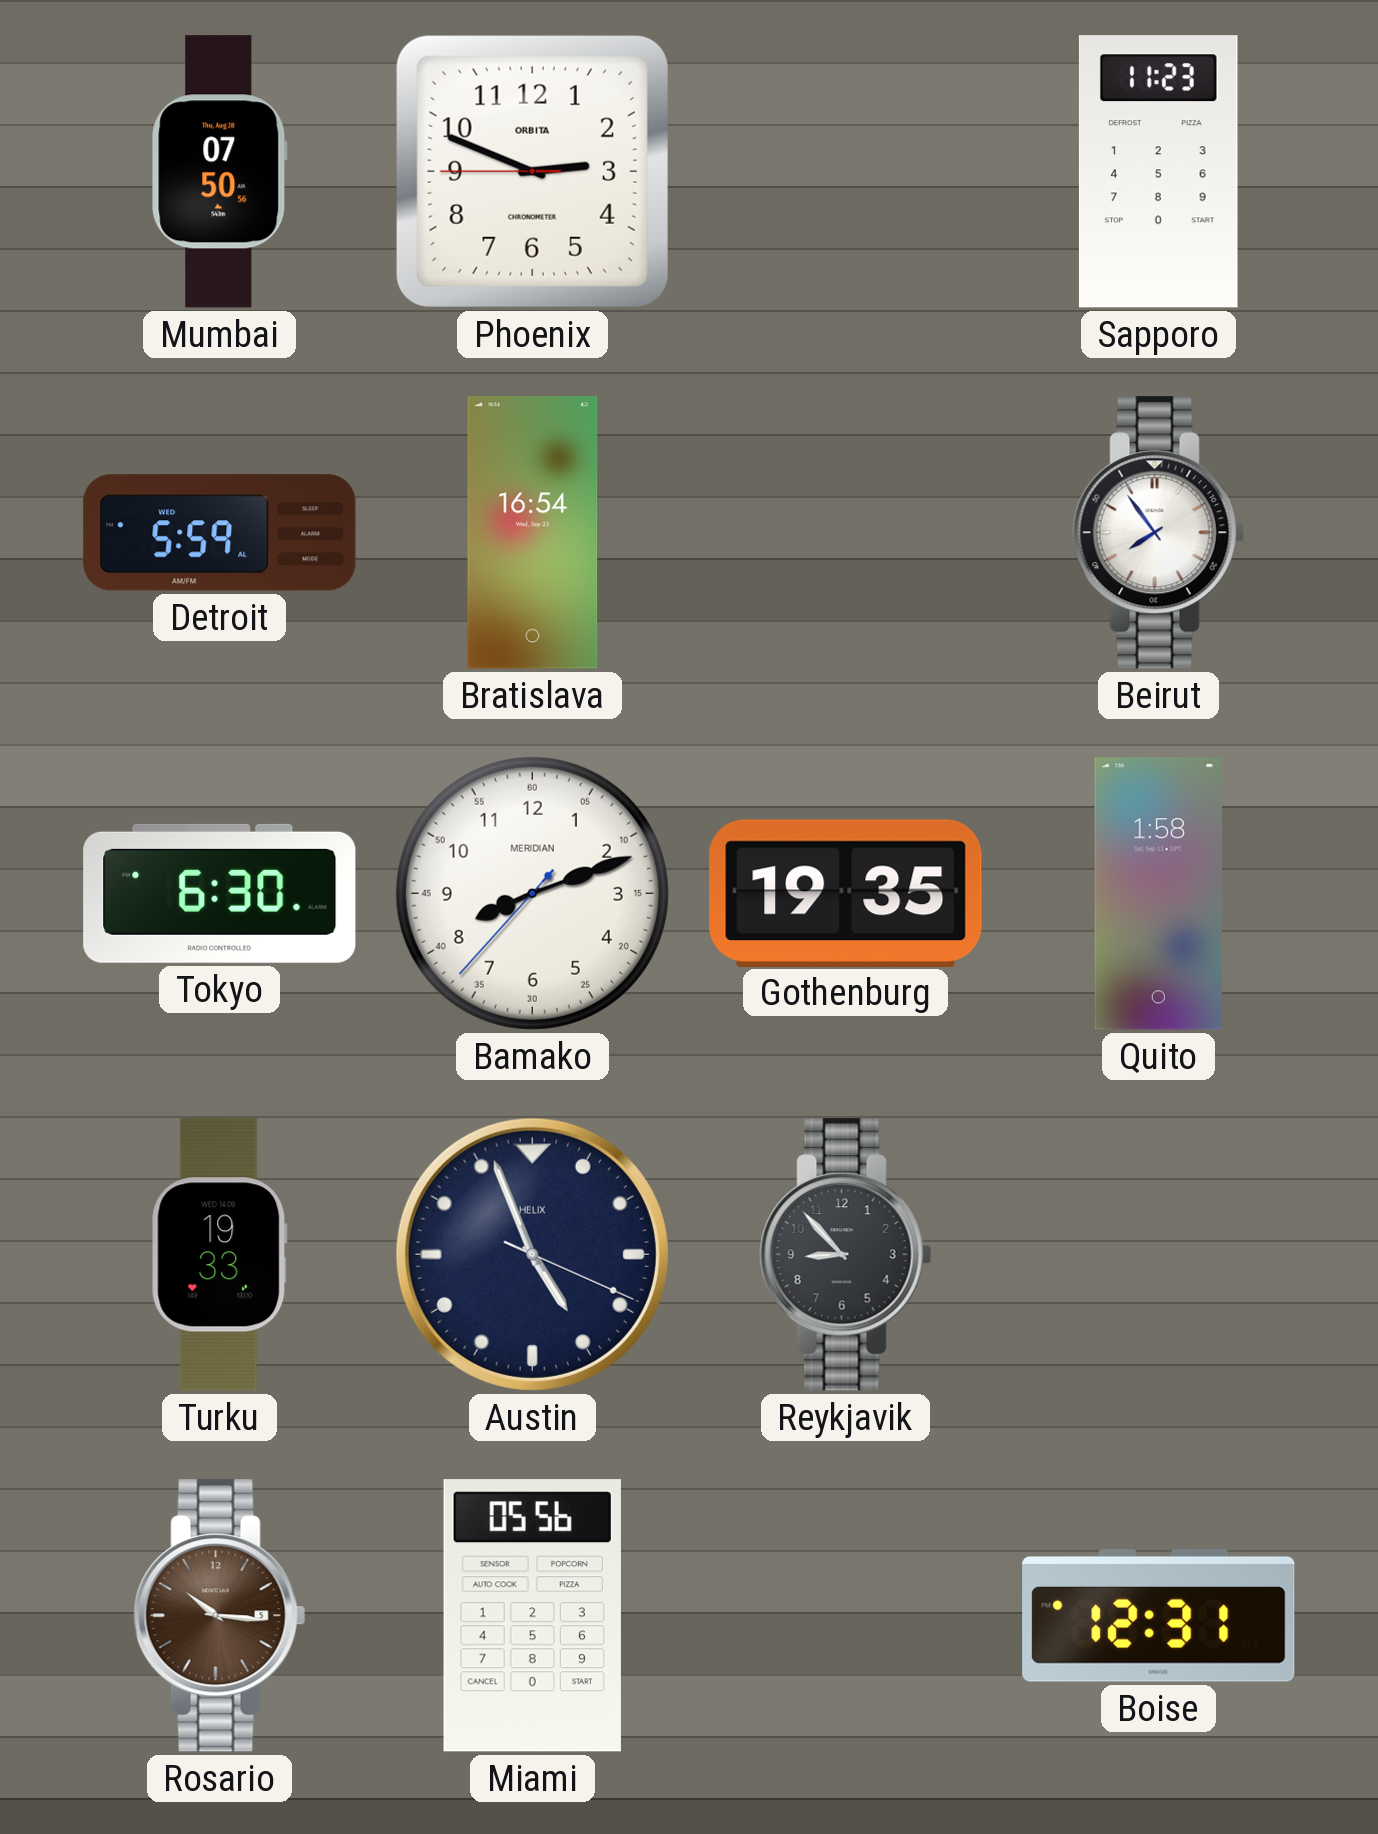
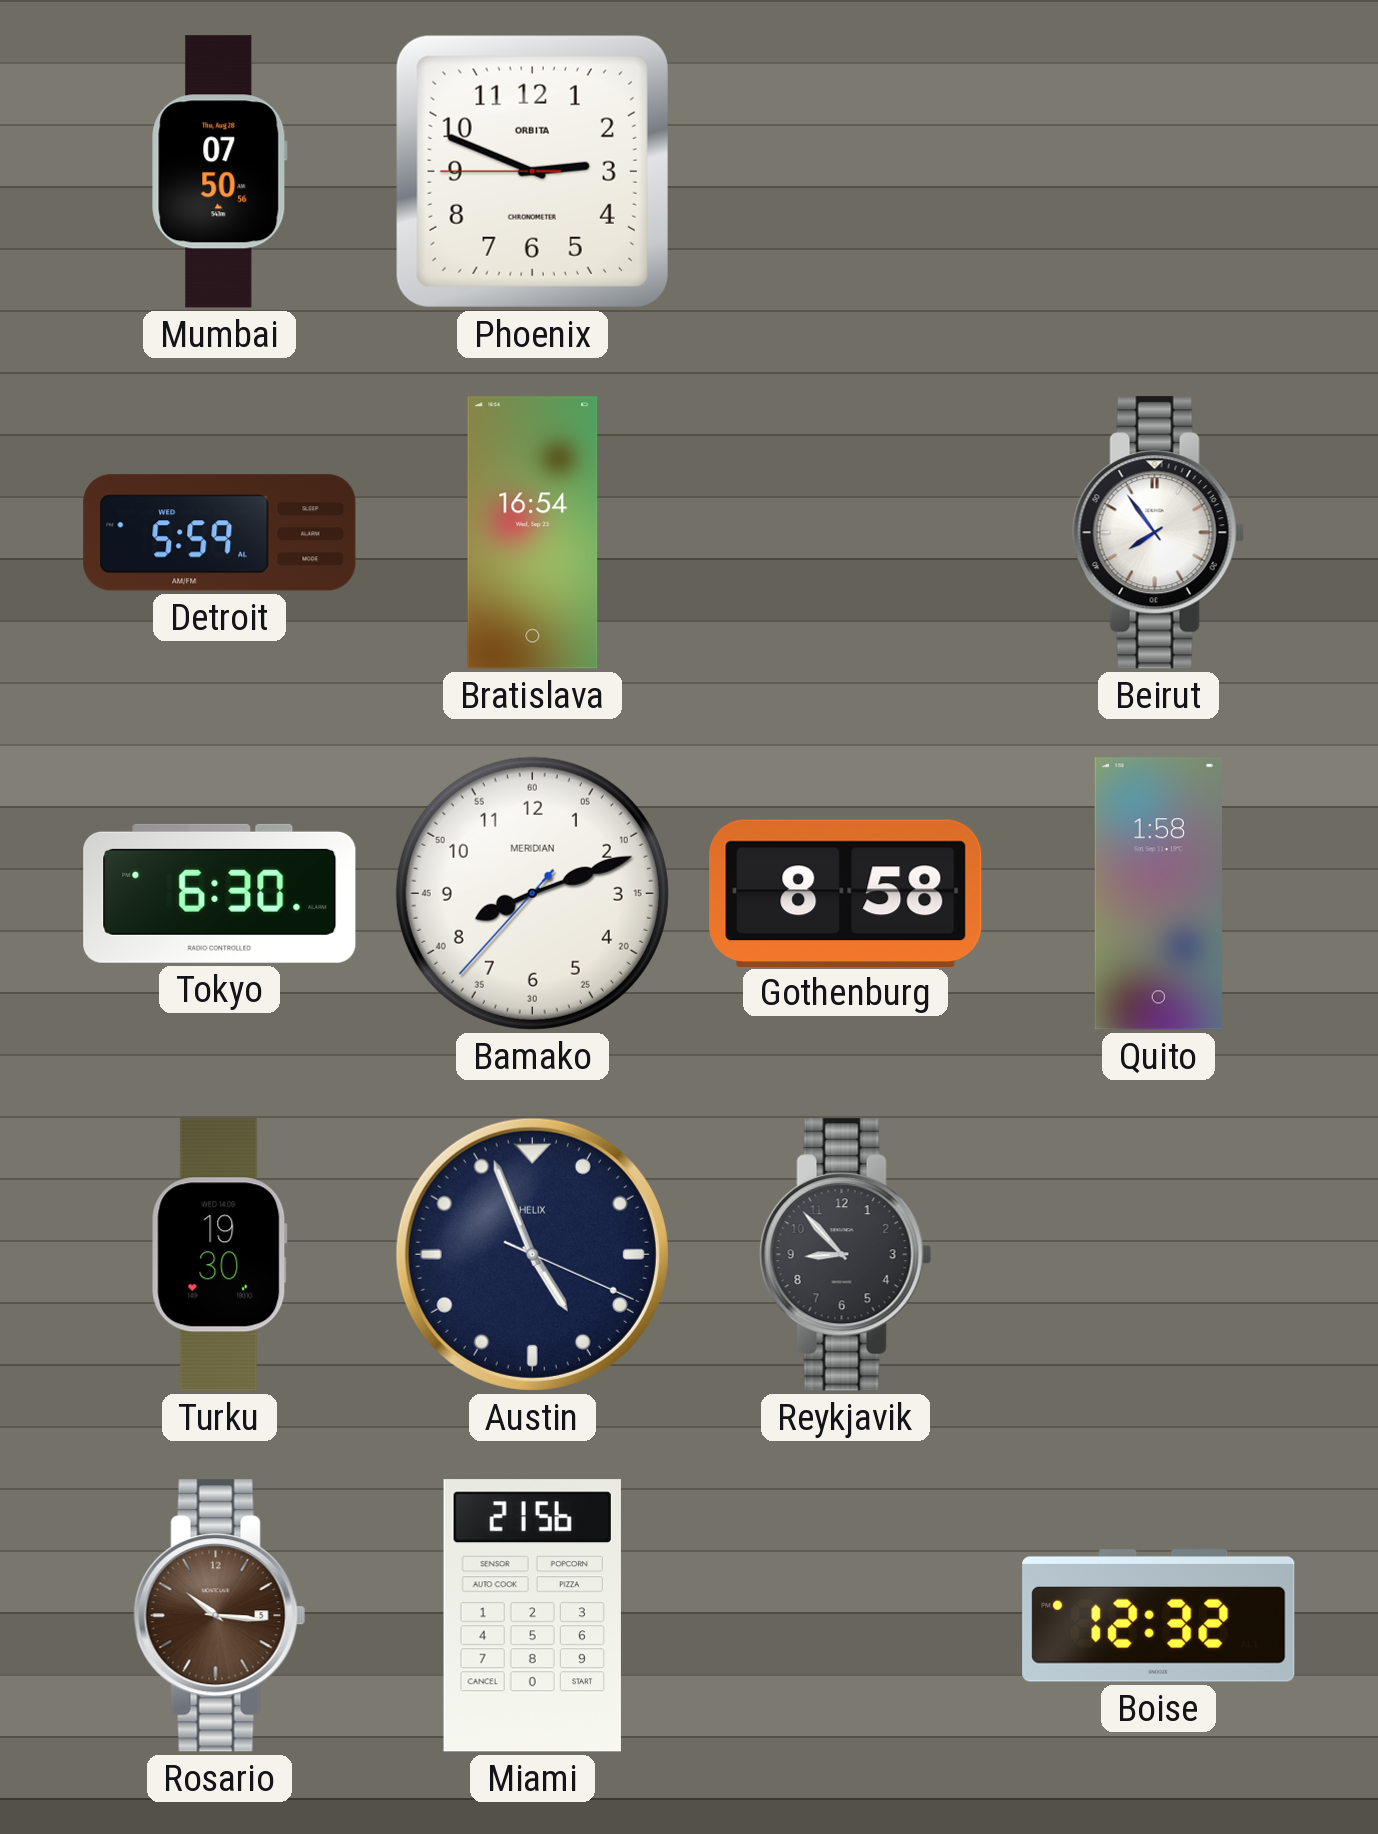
Sapporo: 11:23 -> none
Gothenburg: 19:35 -> 8:58
Turku: 19:33 -> 19:30
Miami: 05:56 -> 21:56
Boise: 12:31 -> 12:32
